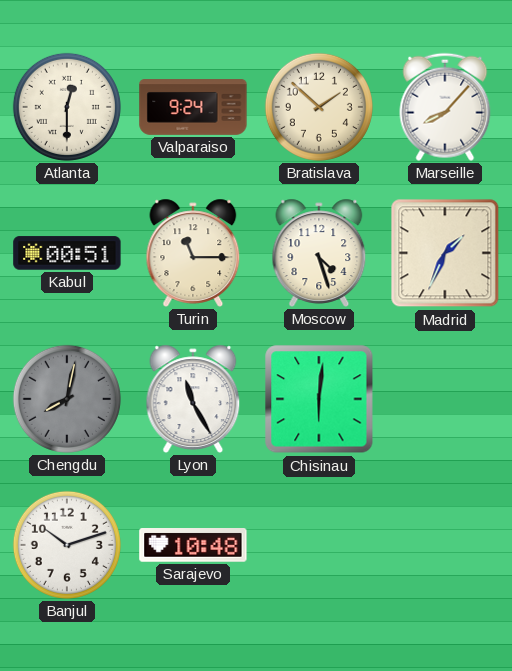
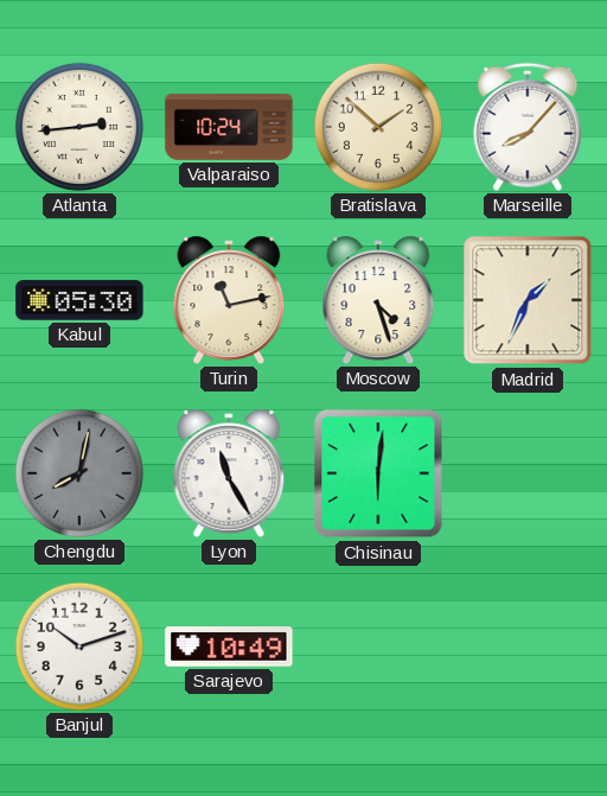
Atlanta: 12:30 -> 2:44
Valparaiso: 9:24 -> 10:24
Kabul: 00:51 -> 05:30
Turin: 11:15 -> 11:13
Sarajevo: 10:48 -> 10:49
